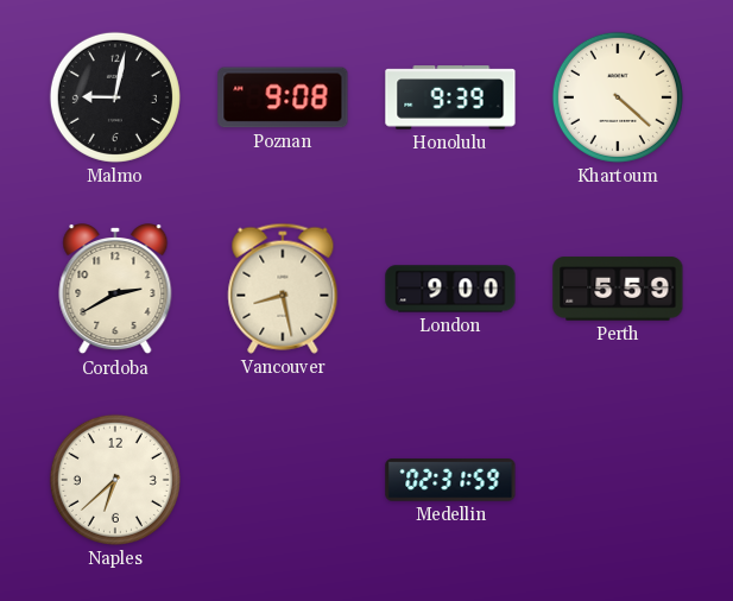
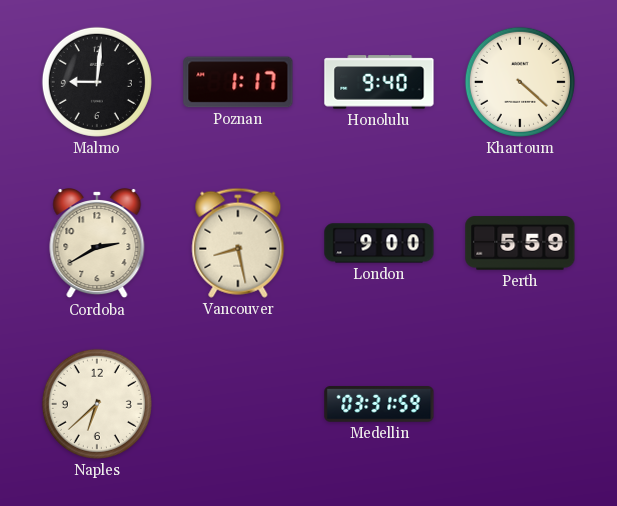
Malmo: 9:02 -> 9:01
Poznan: 9:08 -> 1:17
Honolulu: 9:39 -> 9:40
Medellin: 02:31 -> 03:31
